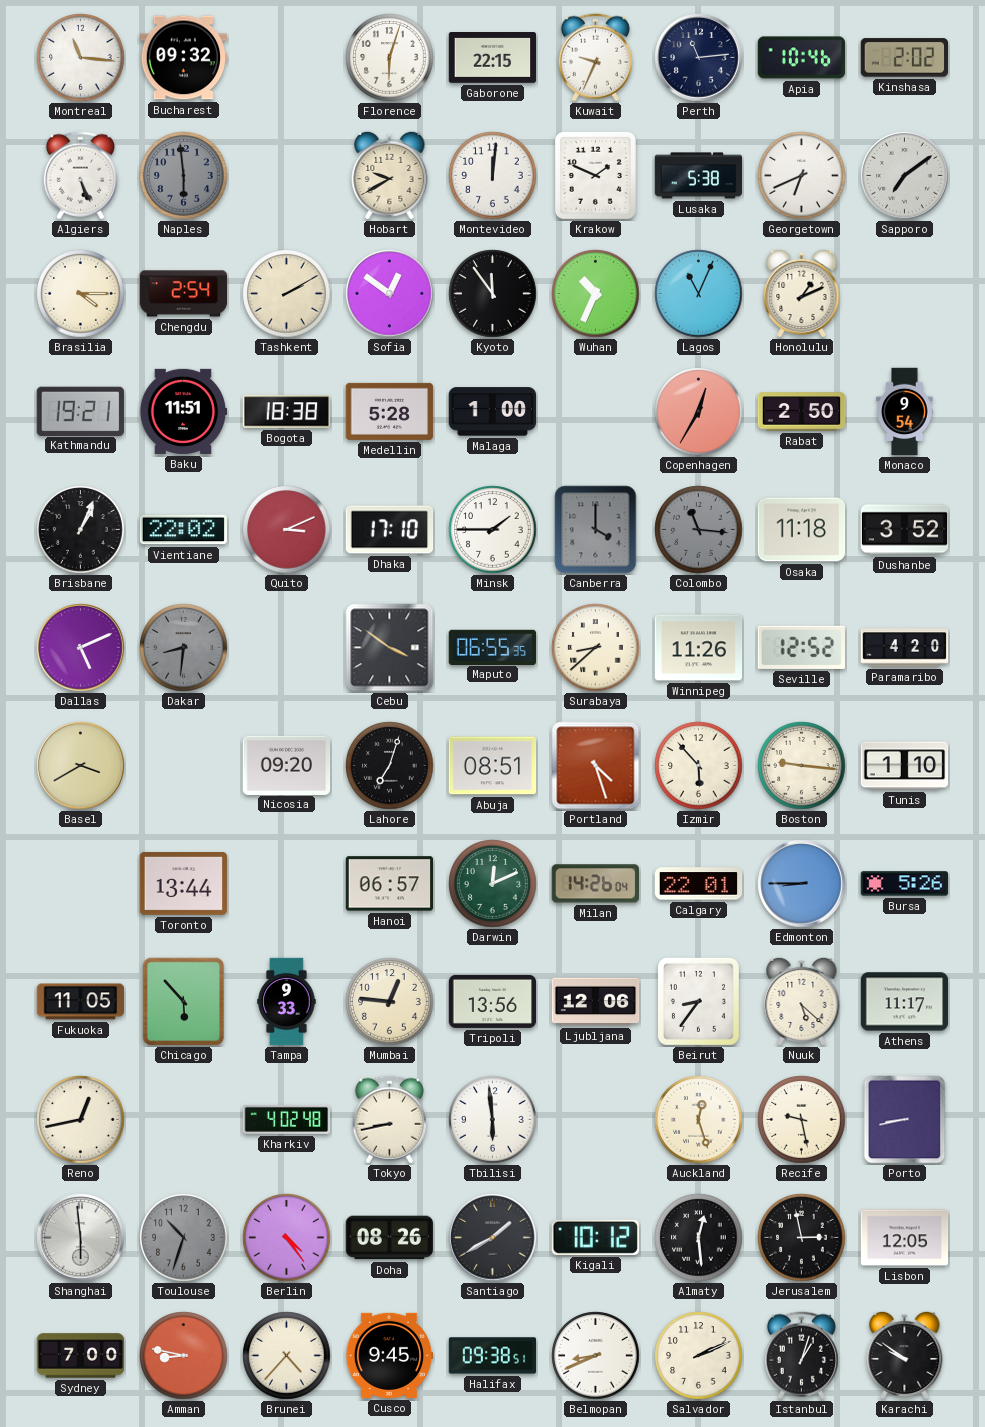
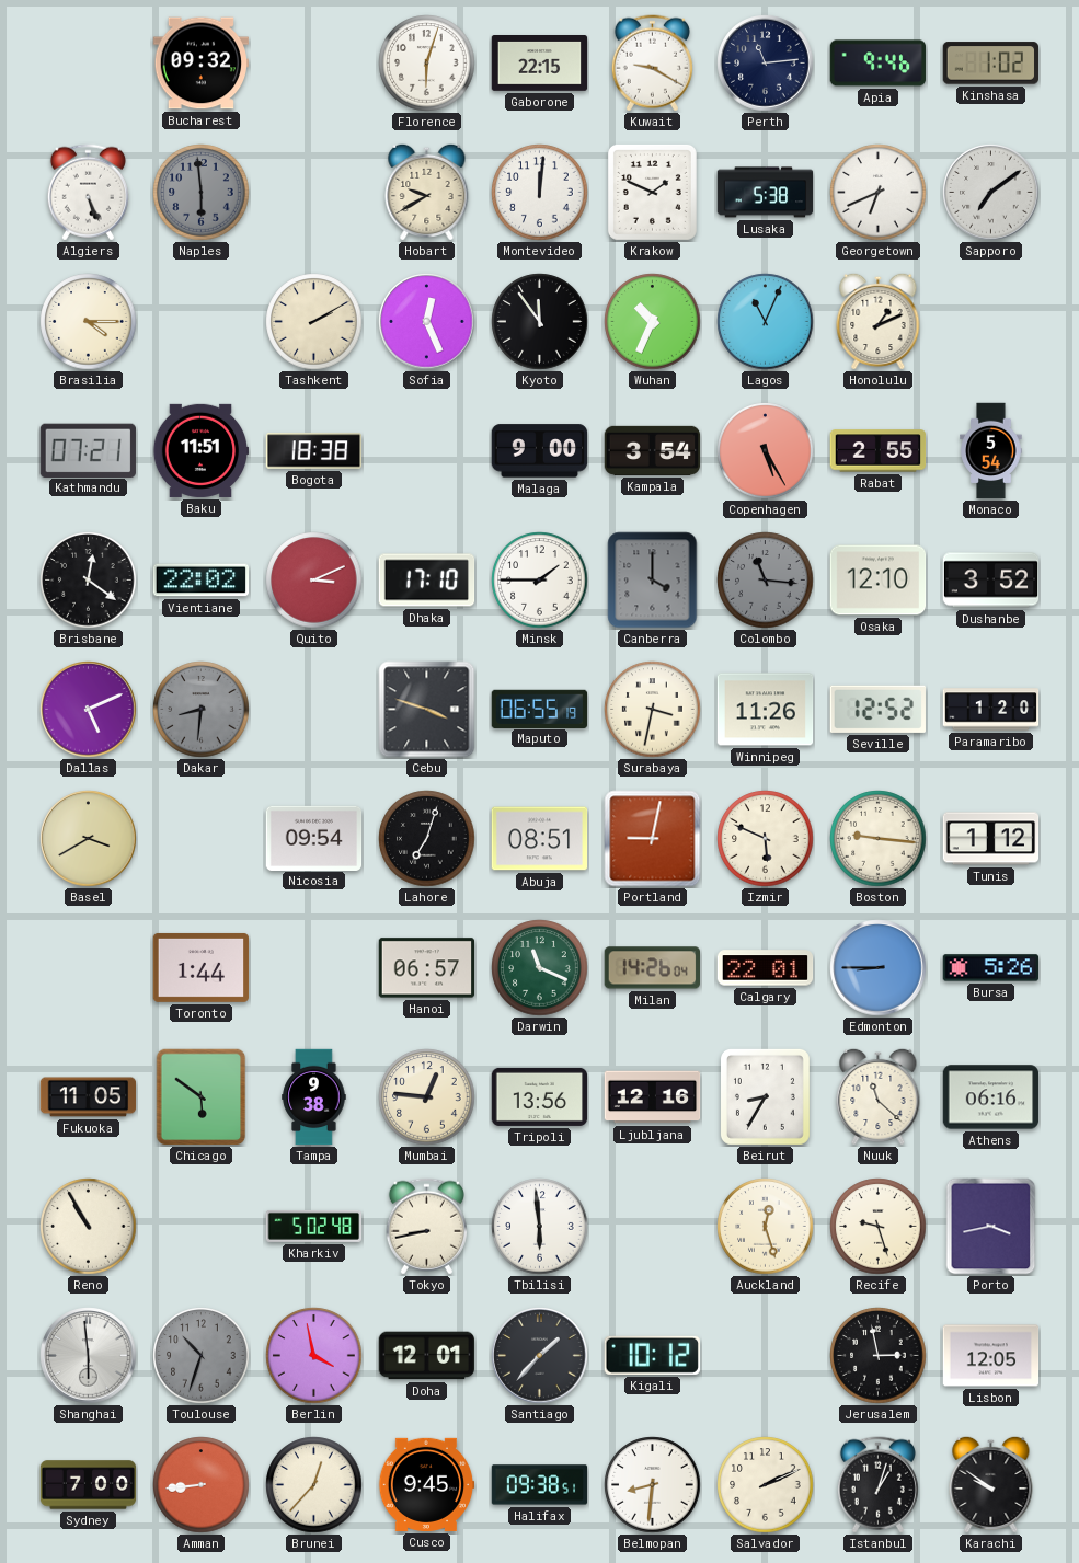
Montreal: 11:16 -> none
Kuwait: 9:34 -> 9:20
Apia: 10:46 -> 9:46
Kinshasa: 2:02 -> 1:02
Chengdu: 2:54 -> none
Sofia: 12:51 -> 12:26
Kathmandu: 19:21 -> 07:21
Medellin: 5:28 -> none
Malaga: 1:00 -> 9:00
Kampala: none -> 3:54
Copenhagen: 12:35 -> 5:25
Rabat: 2:50 -> 2:55
Monaco: 9:54 -> 5:54
Brisbane: 1:04 -> 12:21
Osaka: 11:18 -> 12:10
Cebu: 3:51 -> 3:48
Maputo: 06:55:35 -> 06:55:19
Surabaya: 8:38 -> 3:32
Paramaribo: 4:20 -> 1:20
Nicosia: 09:20 -> 09:54
Portland: 4:27 -> 9:02
Izmir: 5:53 -> 5:49
Tunis: 1:10 -> 1:12
Toronto: 13:44 -> 1:44
Darwin: 12:11 -> 11:19
Chicago: 5:53 -> 5:51
Tampa: 9:33 -> 9:38
Ljubljana: 12:06 -> 12:16
Beirut: 8:36 -> 8:35
Nuuk: 5:22 -> 11:22
Athens: 11:17 -> 06:16
Reno: 12:43 -> 10:55
Kharkiv: 4:02 -> 5:02
Recife: 9:28 -> 9:27
Porto: 8:43 -> 3:43
Berlin: 4:24 -> 3:58
Doha: 08:26 -> 12:01
Santiago: 1:40 -> 1:37
Almaty: 12:29 -> none
Amman: 8:47 -> 8:44
Brunei: 4:37 -> 12:37
Belmopan: 8:41 -> 8:31
